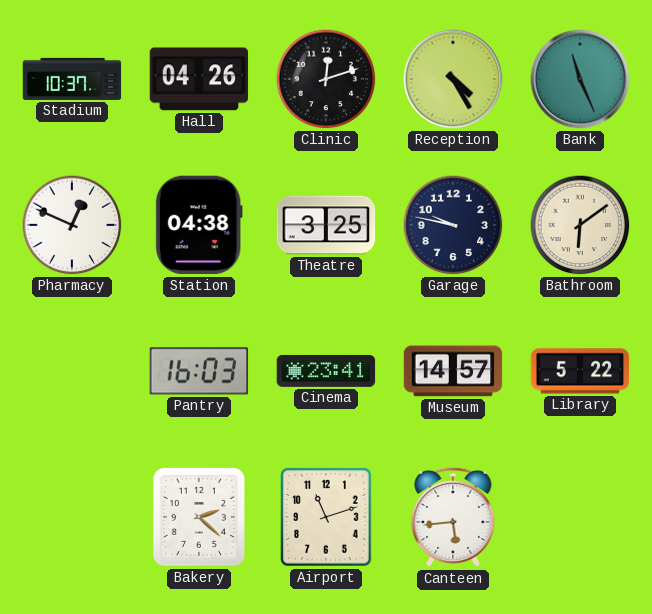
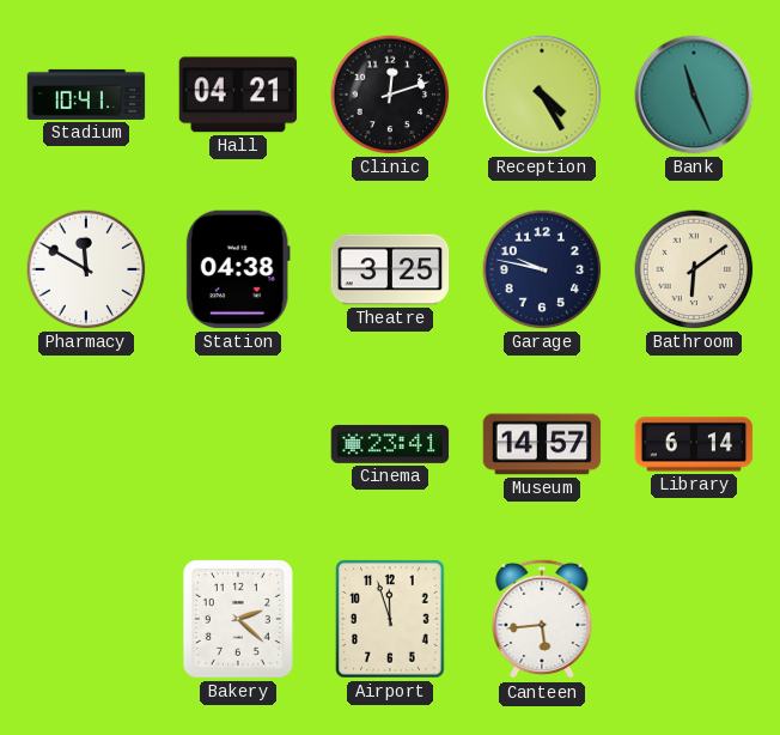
Stadium: 10:37 -> 10:41
Hall: 04:26 -> 04:21
Pharmacy: 12:49 -> 11:50
Pantry: 16:03 -> none
Library: 5:22 -> 6:14
Airport: 11:12 -> 11:57
